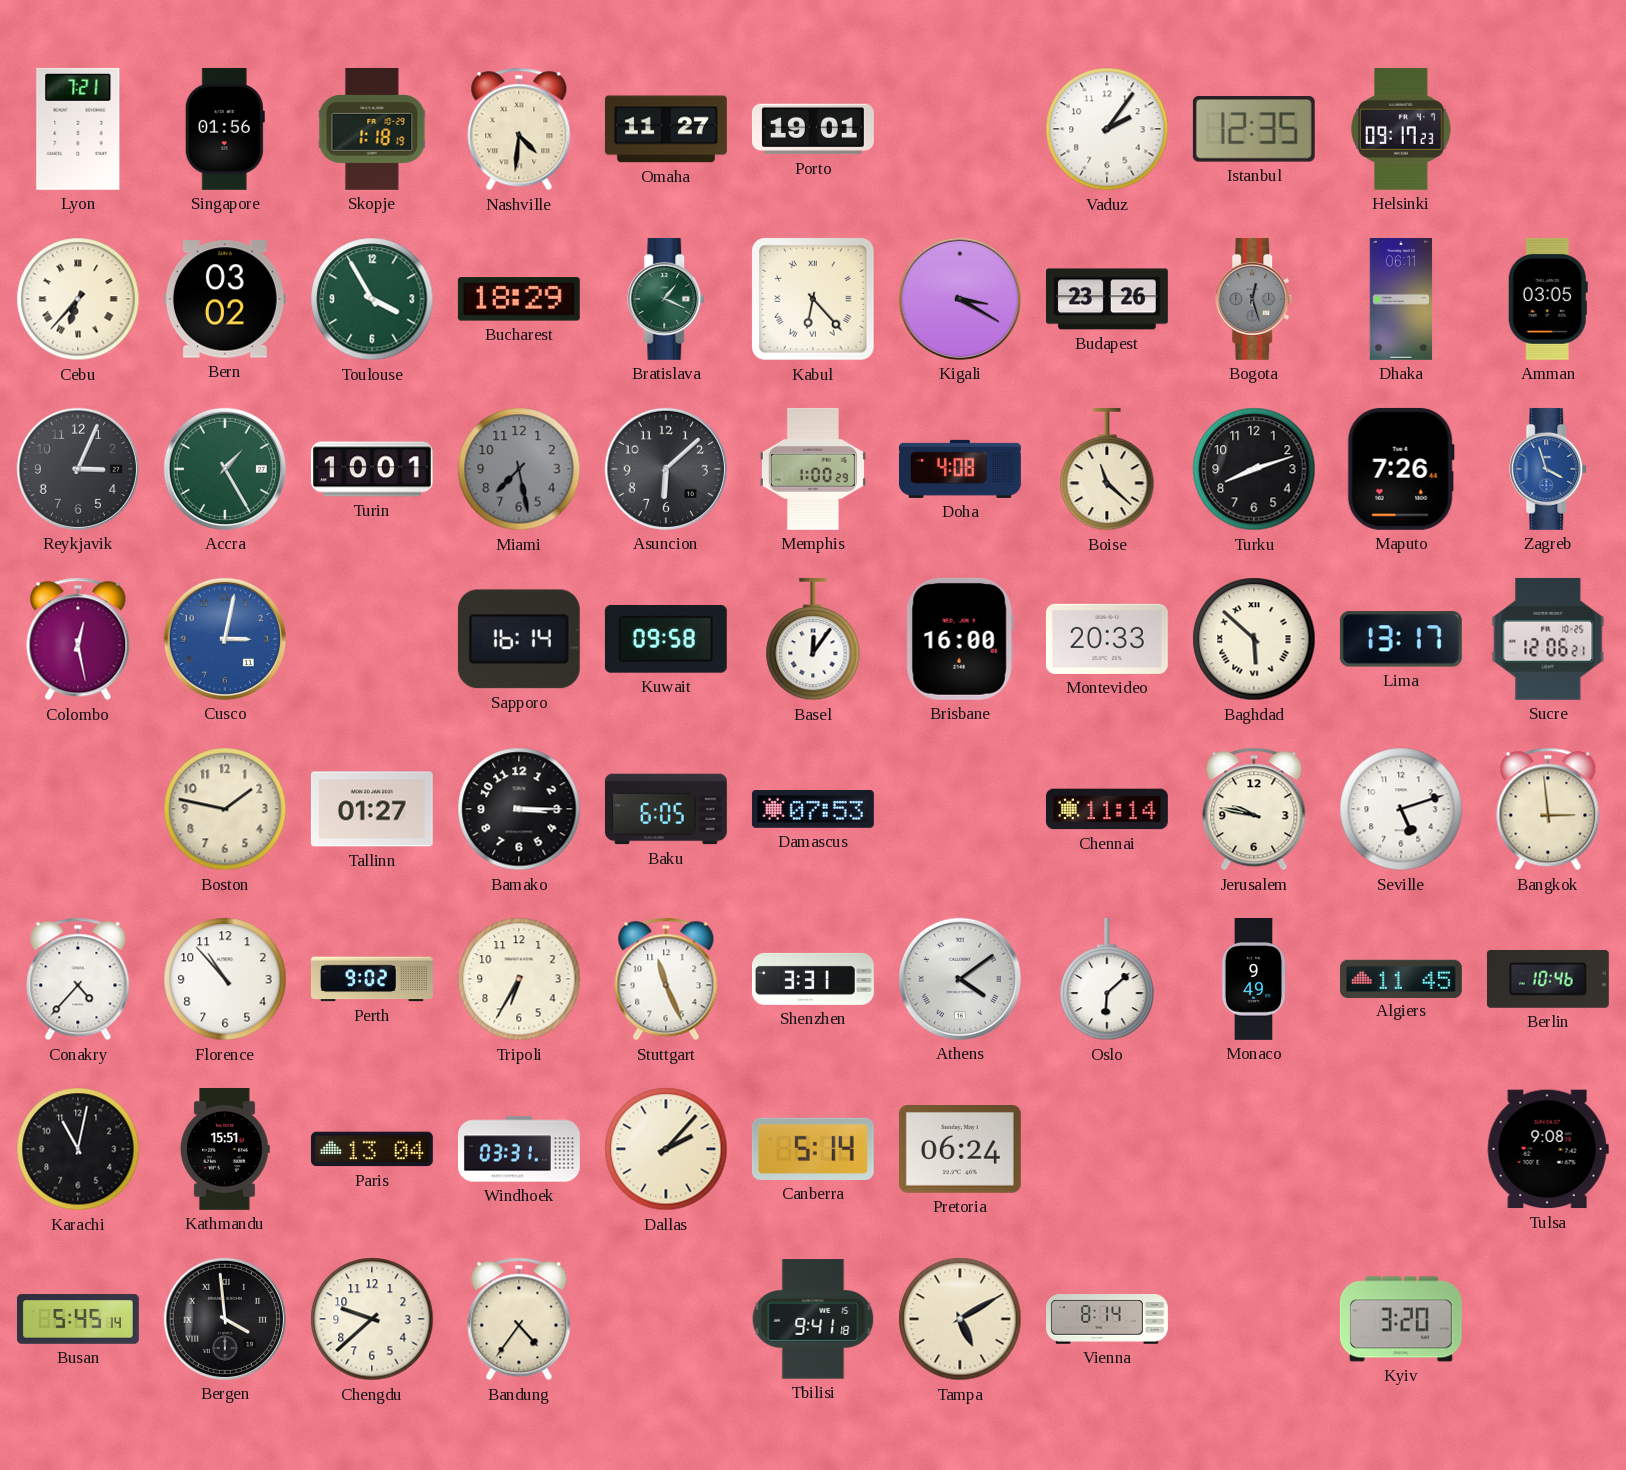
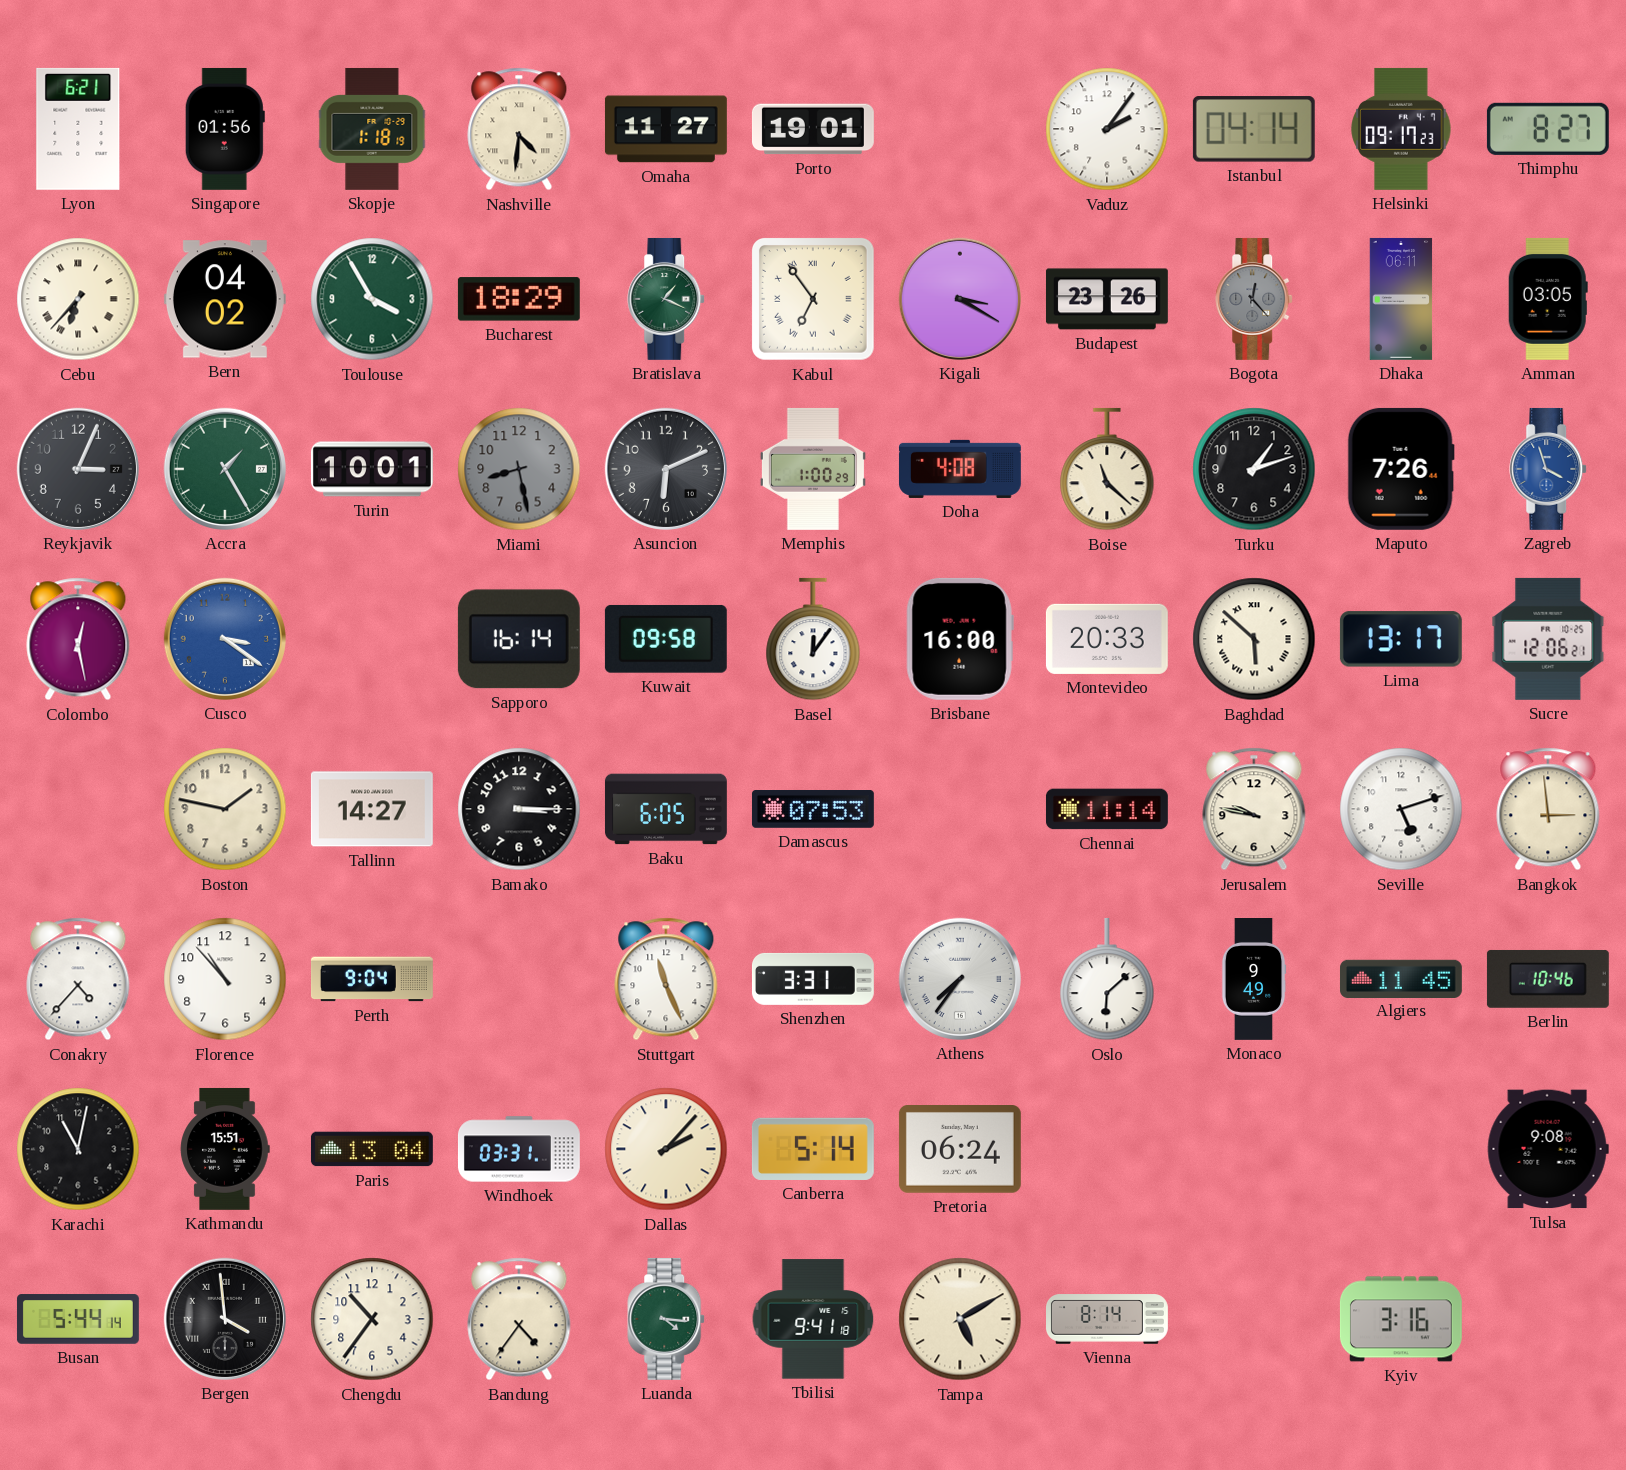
Lyon: 7:21 -> 6:21
Istanbul: 12:35 -> 04:14
Thimphu: none -> 8:27
Bern: 03:02 -> 04:02
Kabul: 6:23 -> 6:54
Bogota: 12:27 -> 12:23
Miami: 7:28 -> 8:28
Asuncion: 6:08 -> 6:11
Turku: 8:12 -> 1:12
Cusco: 3:02 -> 3:21
Tallinn: 01:27 -> 14:27
Perth: 9:02 -> 9:04
Tripoli: 6:35 -> none
Athens: 4:09 -> 7:36
Busan: 5:45 -> 5:44
Chengdu: 9:38 -> 10:36
Luanda: none -> 4:16
Kyiv: 3:20 -> 3:16
